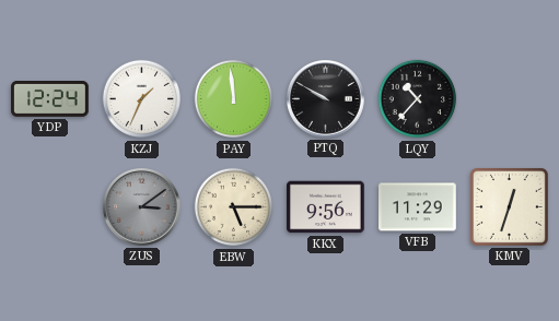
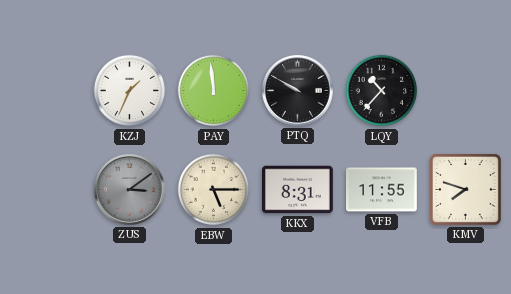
YDP: 12:24 -> none
KKX: 9:56 -> 8:31
VFB: 11:29 -> 11:55
KMV: 12:33 -> 7:48
